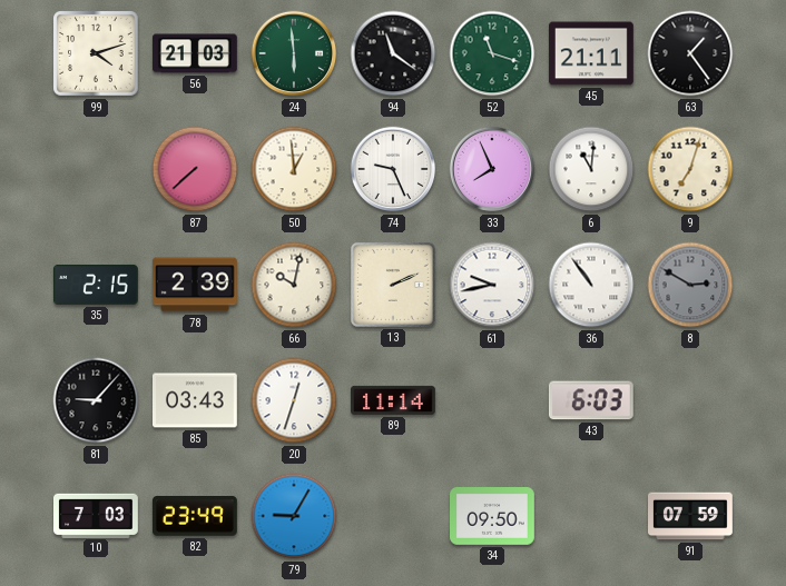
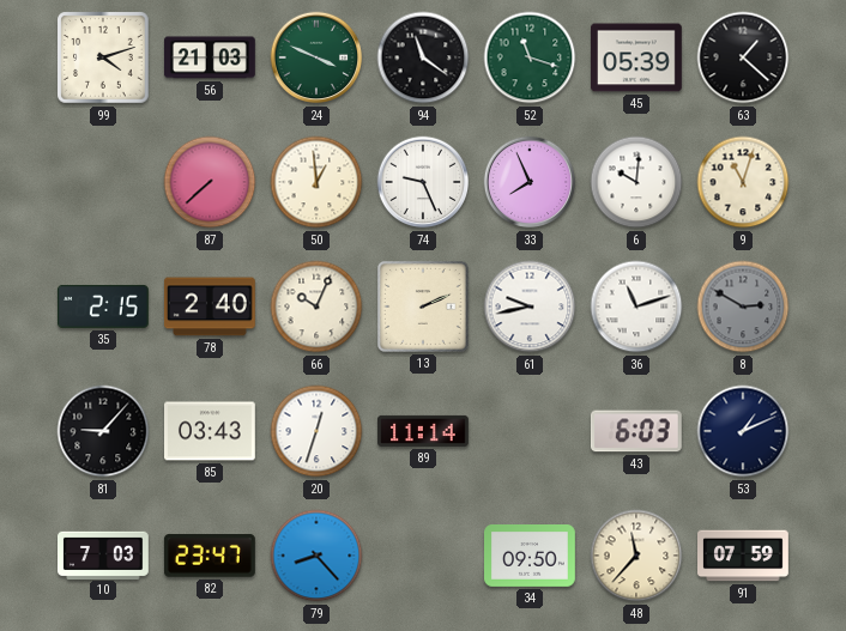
24: 5:59 -> 3:49
45: 21:11 -> 05:39
63: 1:24 -> 1:22
6: 11:01 -> 10:01
9: 7:03 -> 11:03
78: 2:39 -> 2:40
66: 10:02 -> 10:04
36: 10:54 -> 11:12
53: none -> 1:11
82: 23:49 -> 23:47
79: 9:05 -> 8:23
48: none -> 11:37
